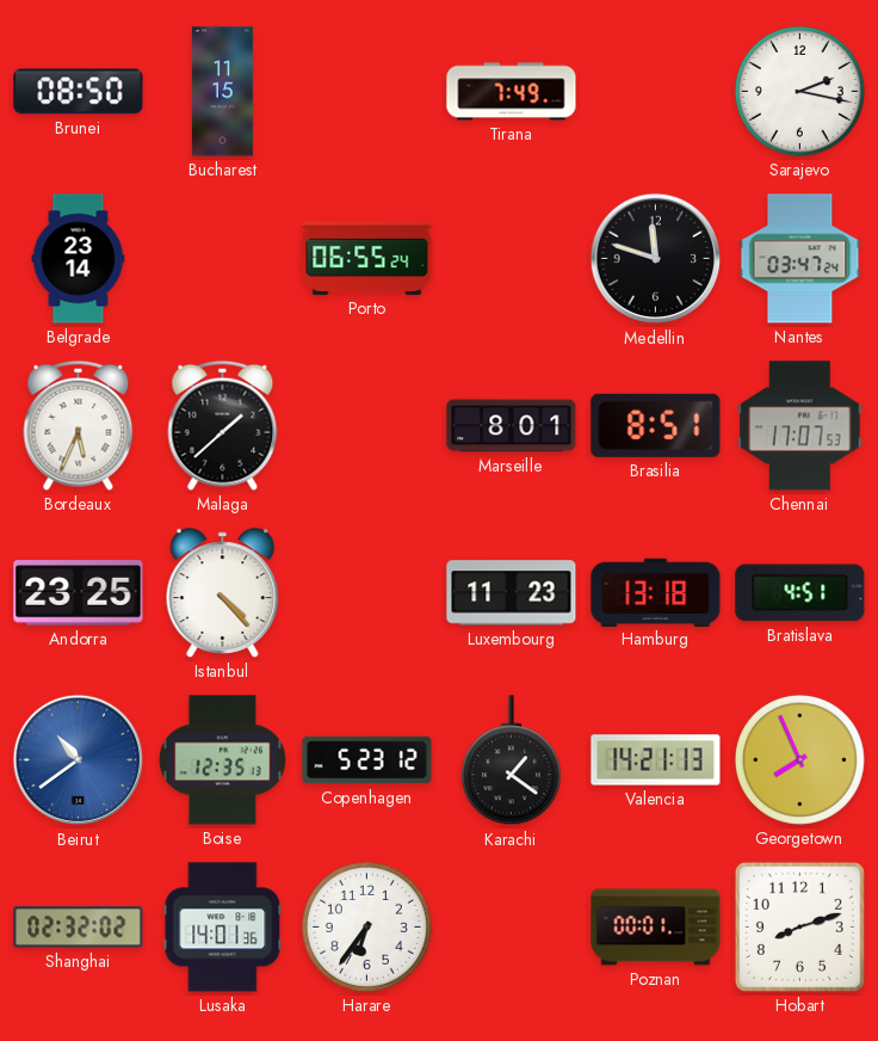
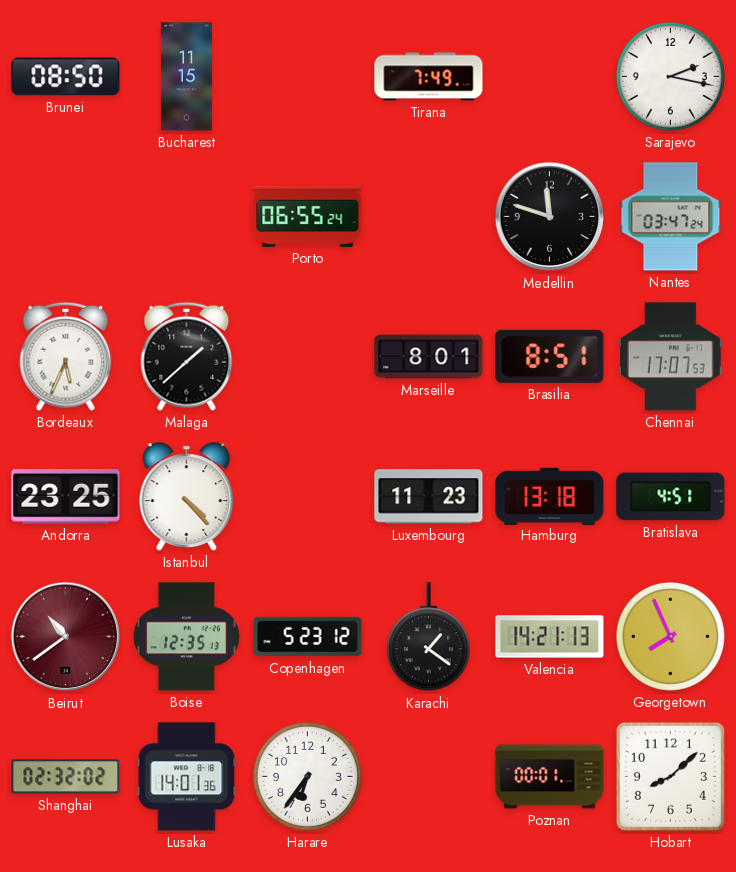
Belgrade: 23:14 -> none
Beirut dial: blue -> burgundy
Hobart: 8:12 -> 8:08
